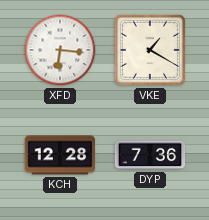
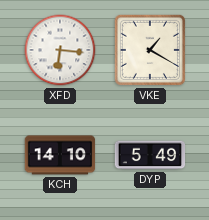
KCH: 12:28 -> 14:10
DYP: 7:36 -> 5:49
